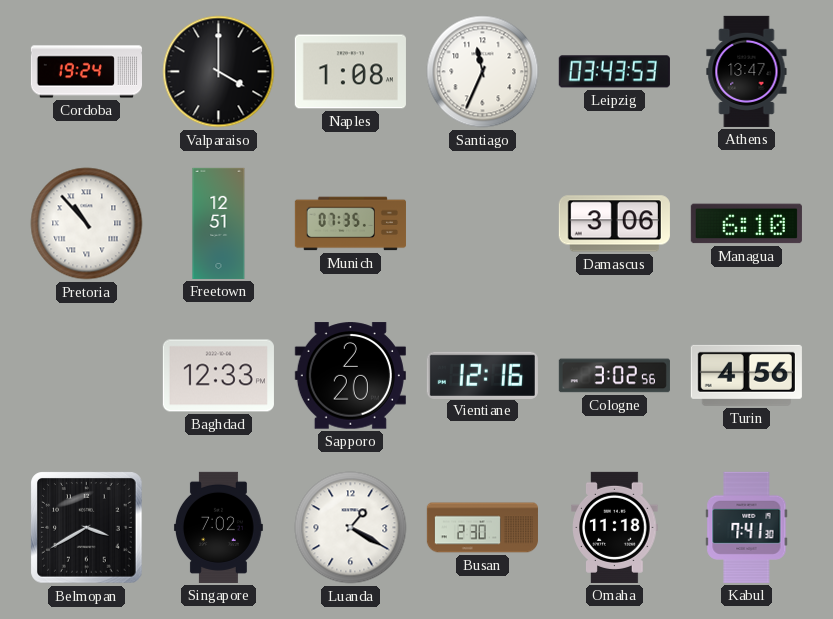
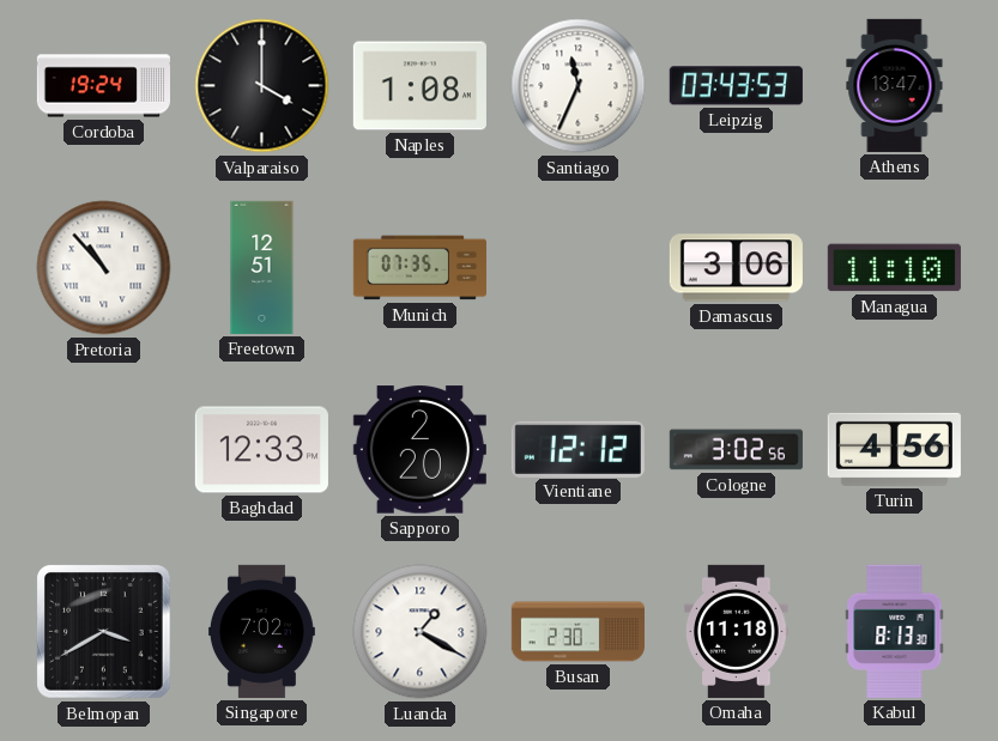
Managua: 6:10 -> 11:10
Vientiane: 12:16 -> 12:12
Kabul: 7:41 -> 8:13
